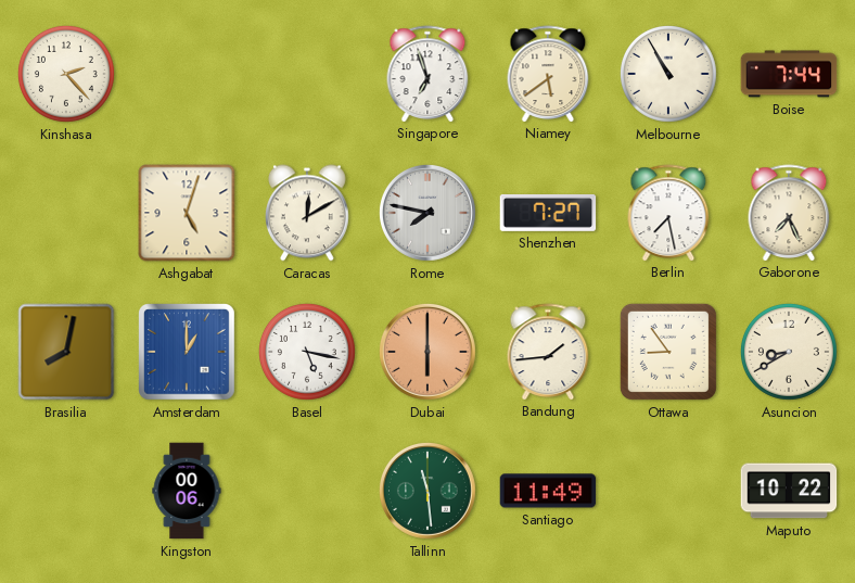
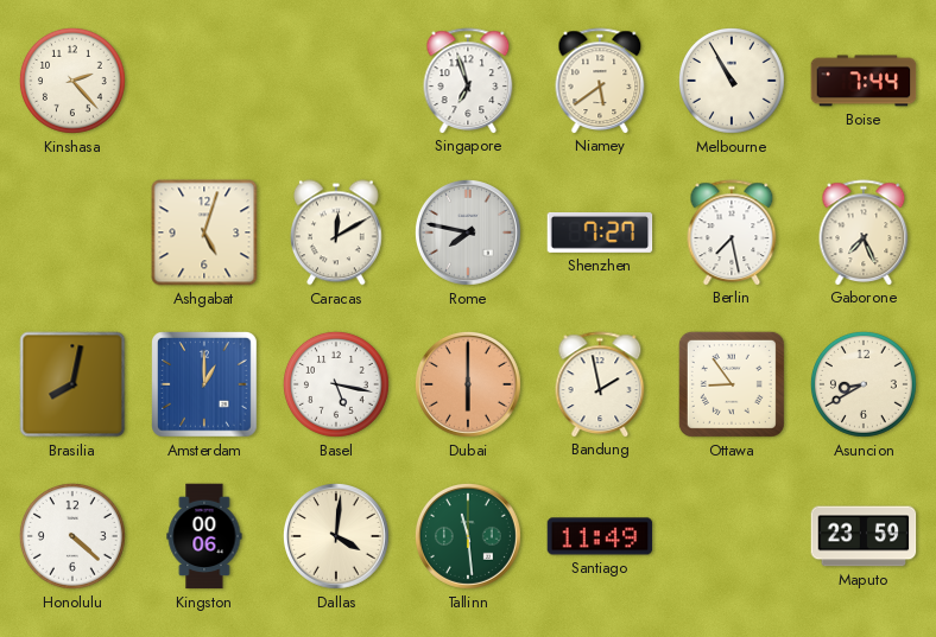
Bandung: 1:44 -> 1:58
Honolulu: none -> 4:22
Dallas: none -> 4:01
Maputo: 10:22 -> 23:59
